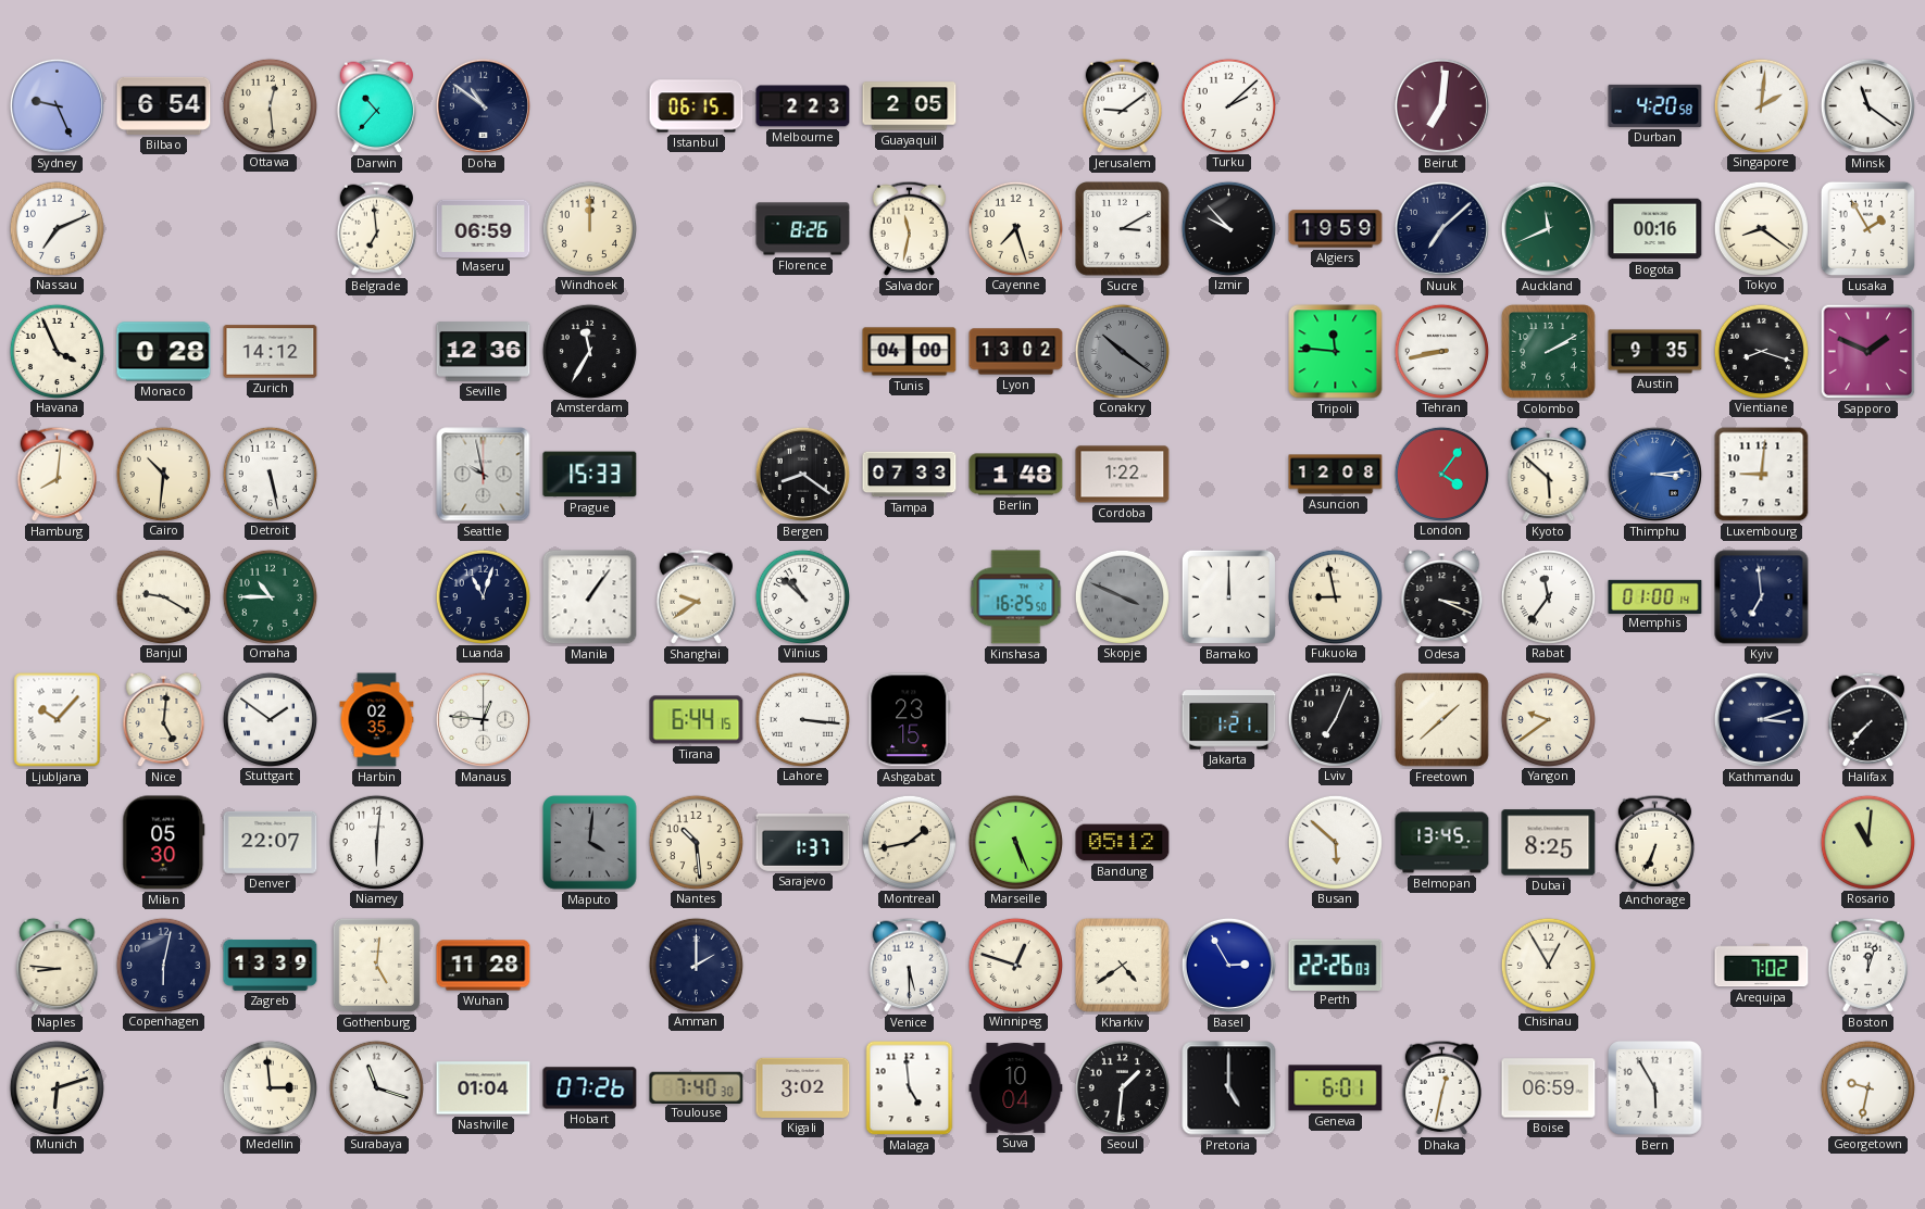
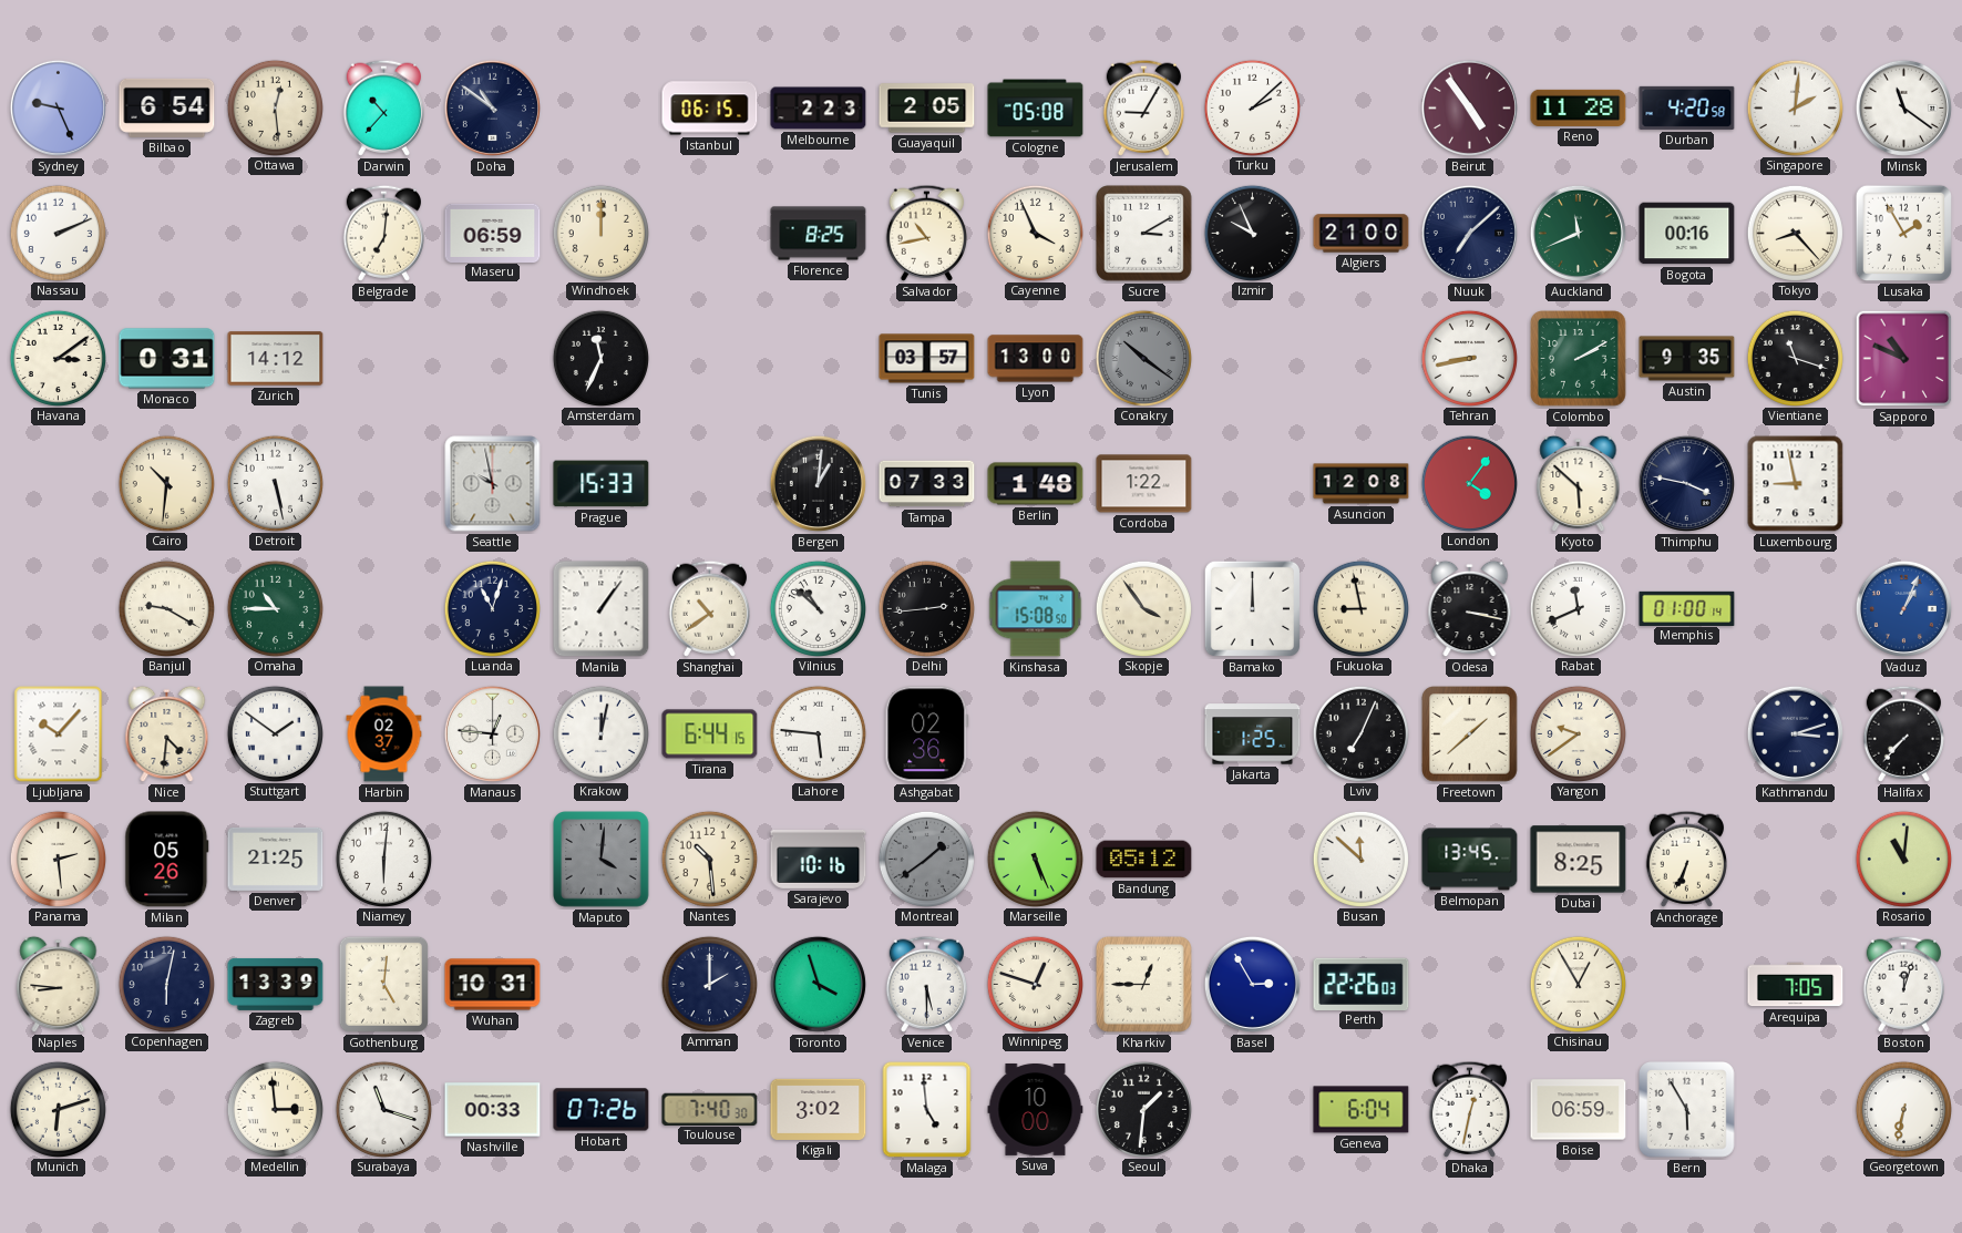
Cologne: none -> 05:08
Jerusalem: 9:09 -> 9:05
Beirut: 7:01 -> 4:54
Reno: none -> 11:28
Nassau: 7:11 -> 2:11
Belgrade: 6:59 -> 7:01
Florence: 8:26 -> 8:25
Salvador: 11:32 -> 10:43
Cayenne: 7:27 -> 3:56
Izmir: 9:53 -> 9:56
Algiers: 19:59 -> 21:00
Tokyo: 8:21 -> 8:23
Havana: 3:56 -> 3:09
Monaco: 0:28 -> 0:31
Seville: 12:36 -> none
Amsterdam: 11:35 -> 11:34
Tunis: 04:00 -> 03:57
Lyon: 13:02 -> 13:00
Tripoli: 11:46 -> none
Vientiane: 8:18 -> 11:18
Sapporo: 1:49 -> 10:49
Hamburg: 8:01 -> none
Bergen: 8:21 -> 1:01
Thimphu: 3:14 -> 3:47
Thimphu dial: blue -> navy
Luxembourg: 9:01 -> 8:58
Shanghai: 9:39 -> 10:39
Delhi: none -> 2:44
Kinshasa: 16:25 -> 15:08
Skopje: 3:49 -> 3:54
Skopje dial: grey -> cream
Odesa: 3:19 -> 3:17
Rabat: 11:36 -> 11:41
Kyiv: 6:59 -> none
Vaduz: none -> 1:04
Nice: 5:01 -> 4:31
Harbin: 02:35 -> 02:37
Krakow: none -> 12:02
Lahore: 3:16 -> 5:46
Ashgabat: 23:15 -> 02:36
Jakarta: 1:21 -> 1:25
Panama: none -> 2:29
Milan: 05:30 -> 05:26
Denver: 22:07 -> 21:25
Sarajevo: 1:37 -> 10:16
Montreal: 1:43 -> 1:39
Montreal dial: cream -> grey
Busan: 5:52 -> 11:52
Wuhan: 11:28 -> 10:31
Toronto: none -> 3:57
Kharkiv: 4:39 -> 12:45
Arequipa: 7:02 -> 7:05
Nashville: 01:04 -> 00:33
Suva: 10:04 -> 10:00
Pretoria: 5:00 -> none
Geneva: 6:01 -> 6:04
Georgetown: 9:32 -> 6:32
